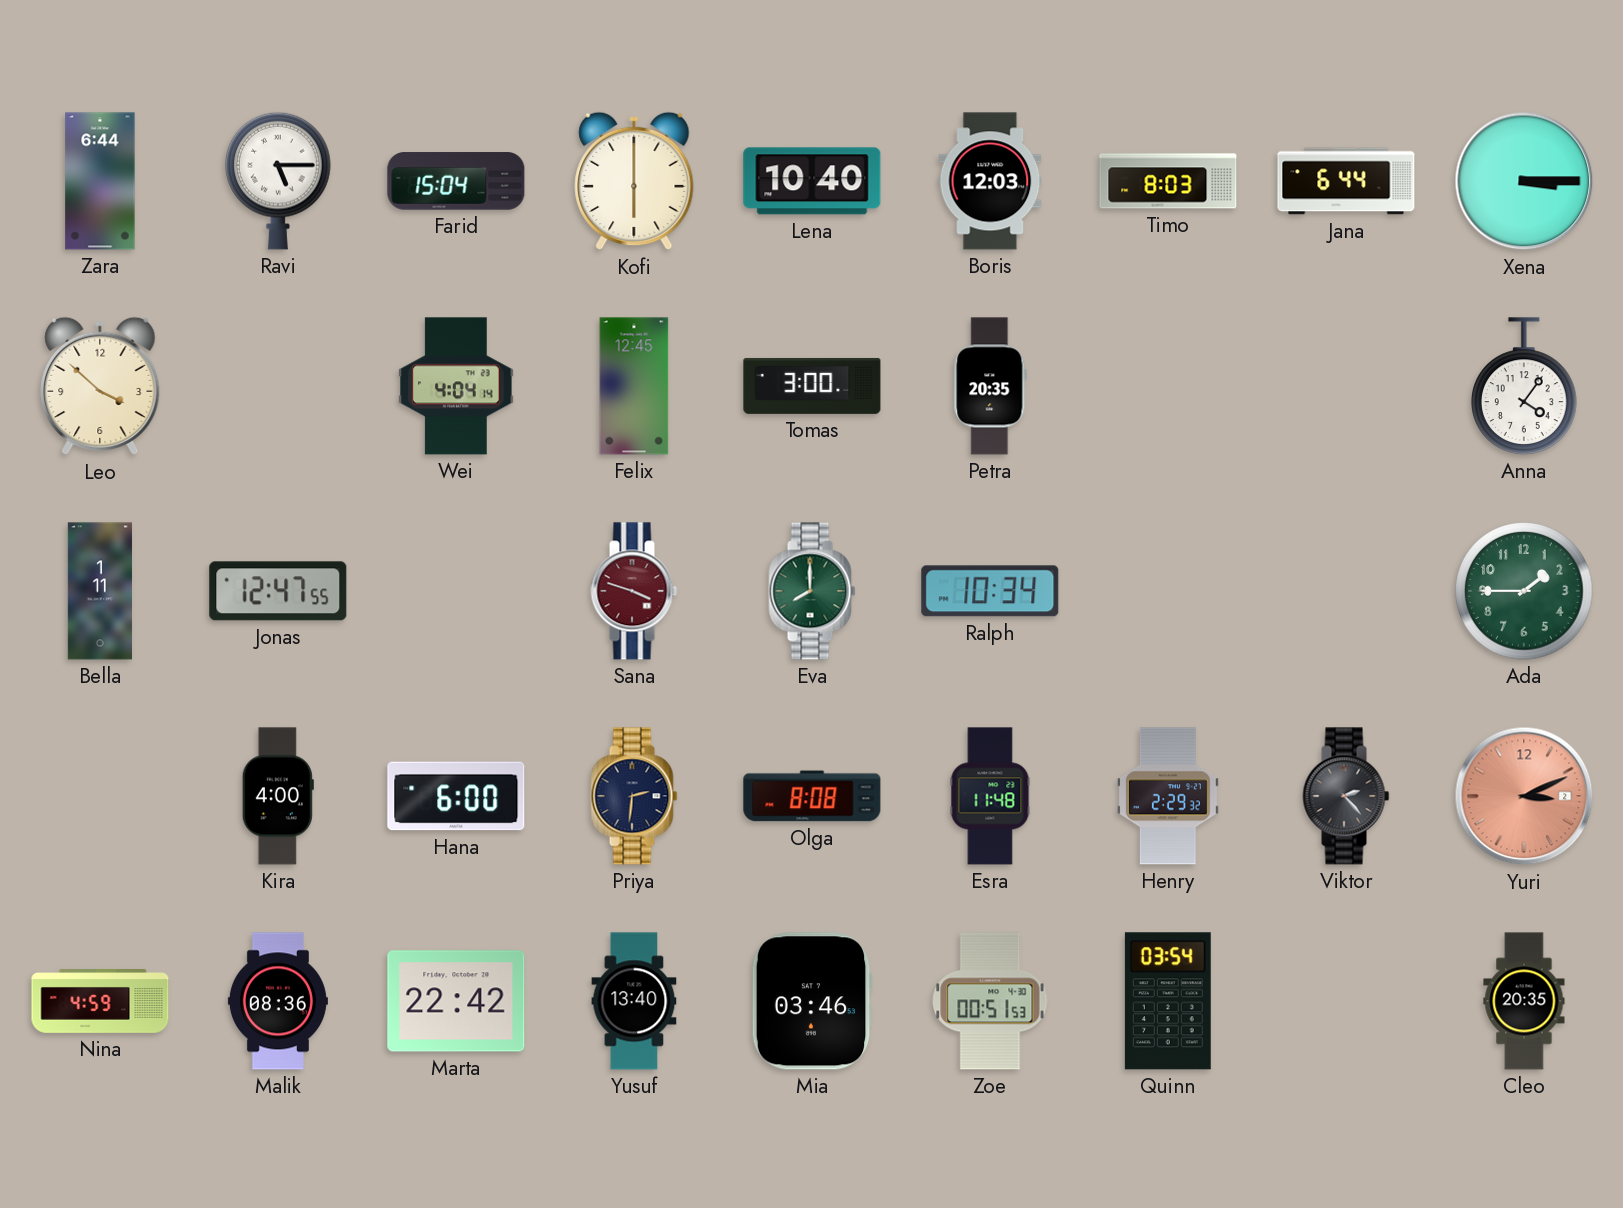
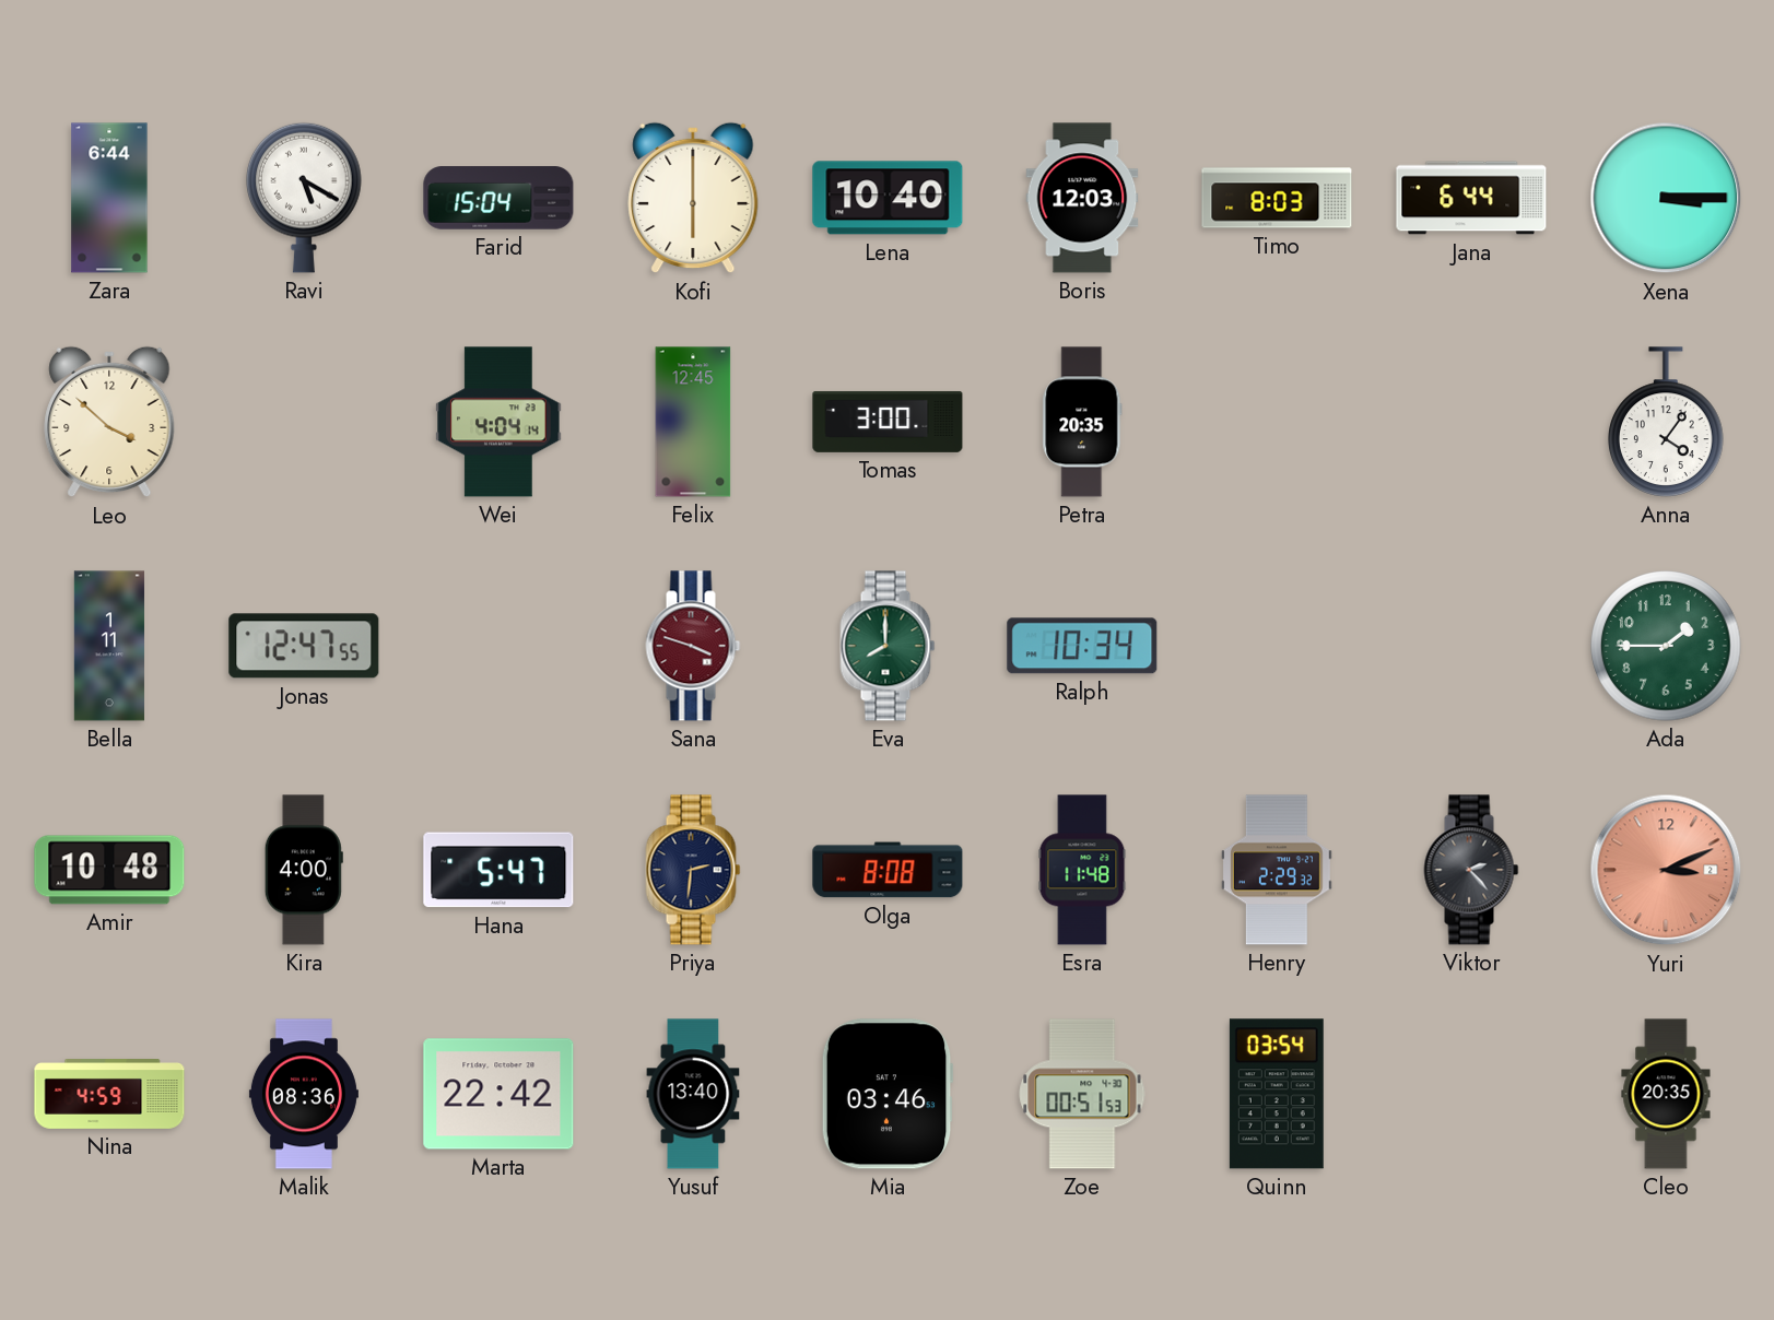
Ravi: 5:15 -> 5:20
Amir: none -> 10:48
Hana: 6:00 -> 5:47
